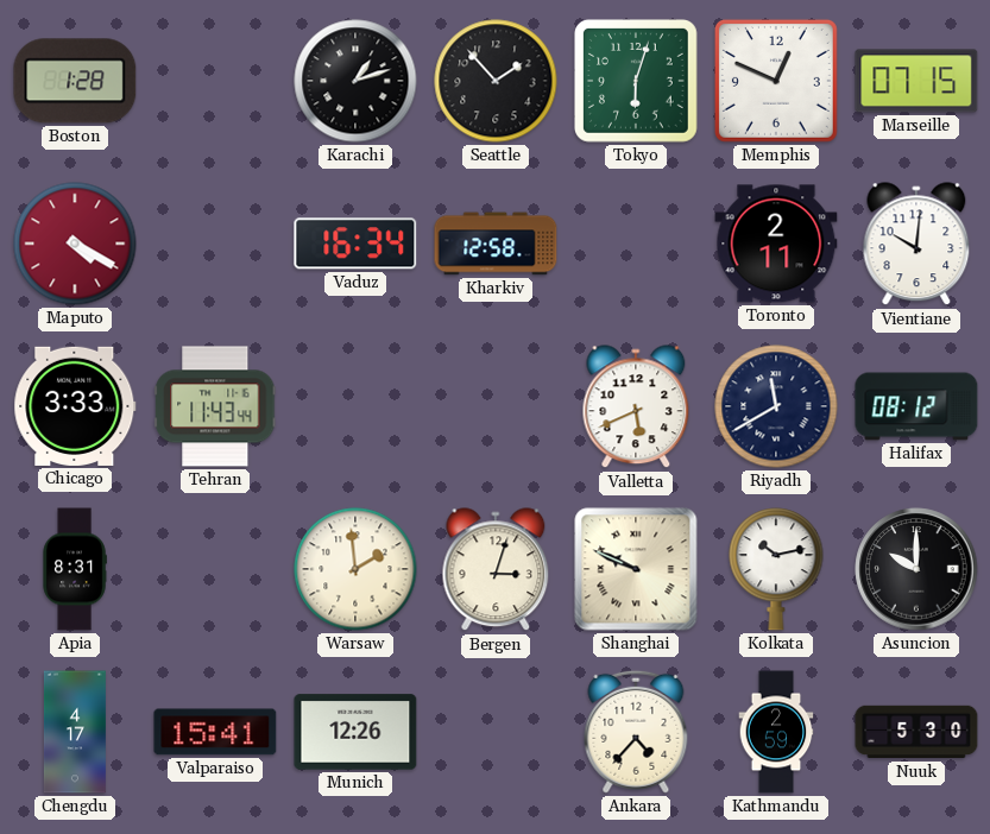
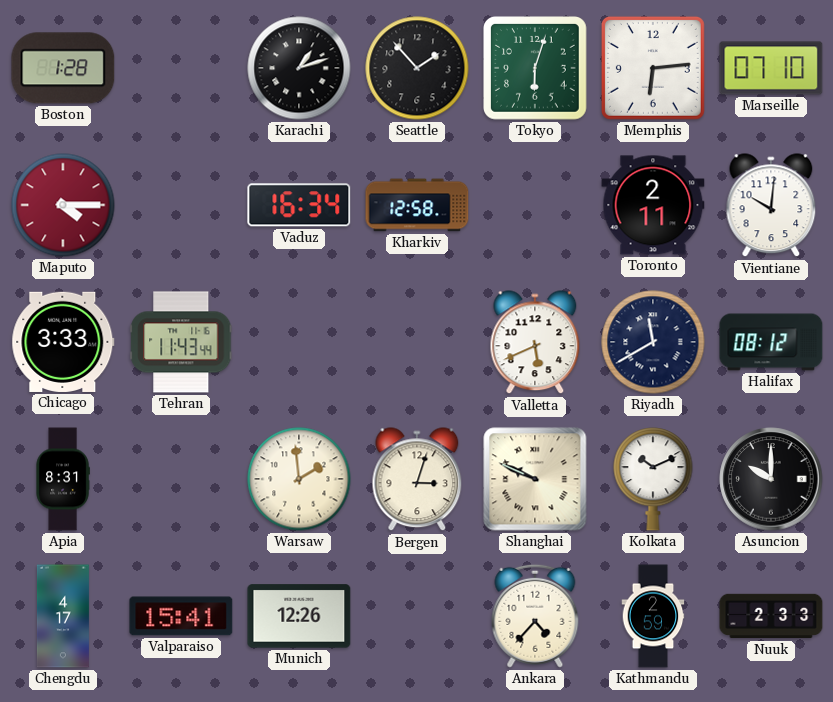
Memphis: 12:49 -> 6:14
Marseille: 07:15 -> 07:10
Maputo: 4:20 -> 4:15
Kolkata: 10:13 -> 10:11
Nuuk: 5:30 -> 2:33
